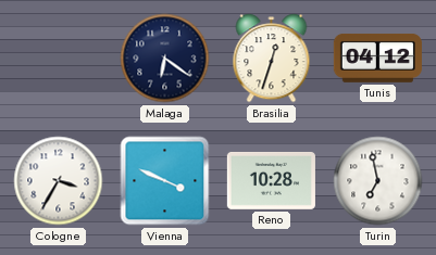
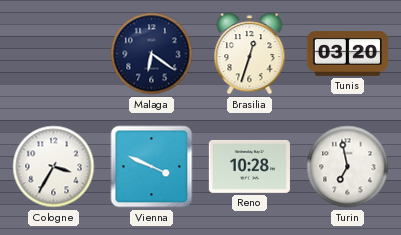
Tunis: 04:12 -> 03:20
